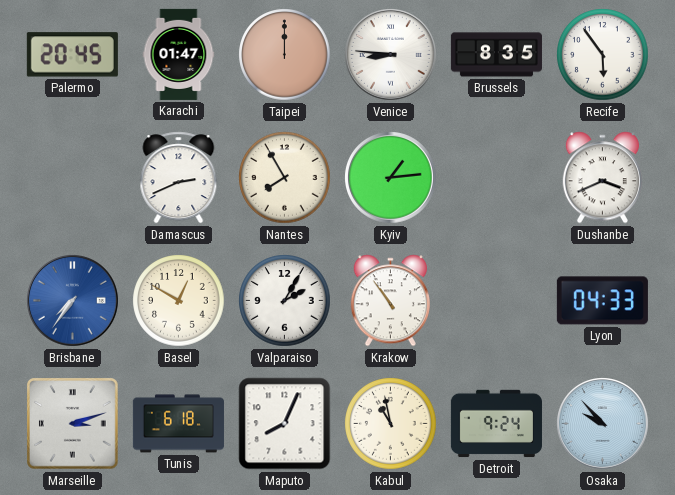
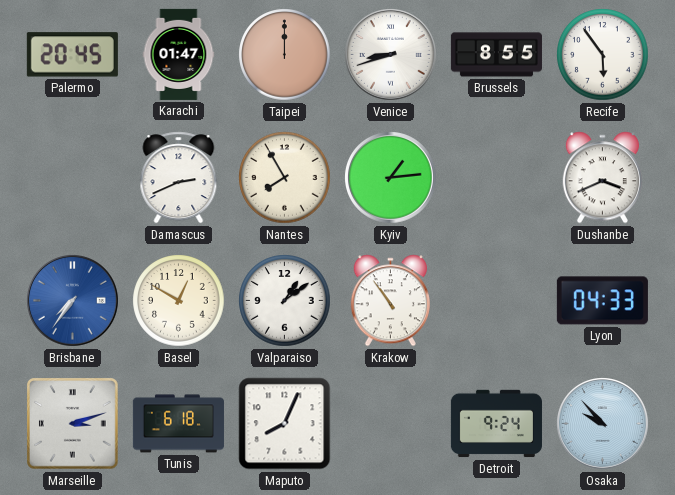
Venice: 8:46 -> 8:42
Brussels: 8:35 -> 8:55
Valparaiso: 2:05 -> 1:09
Kabul: 10:58 -> none
